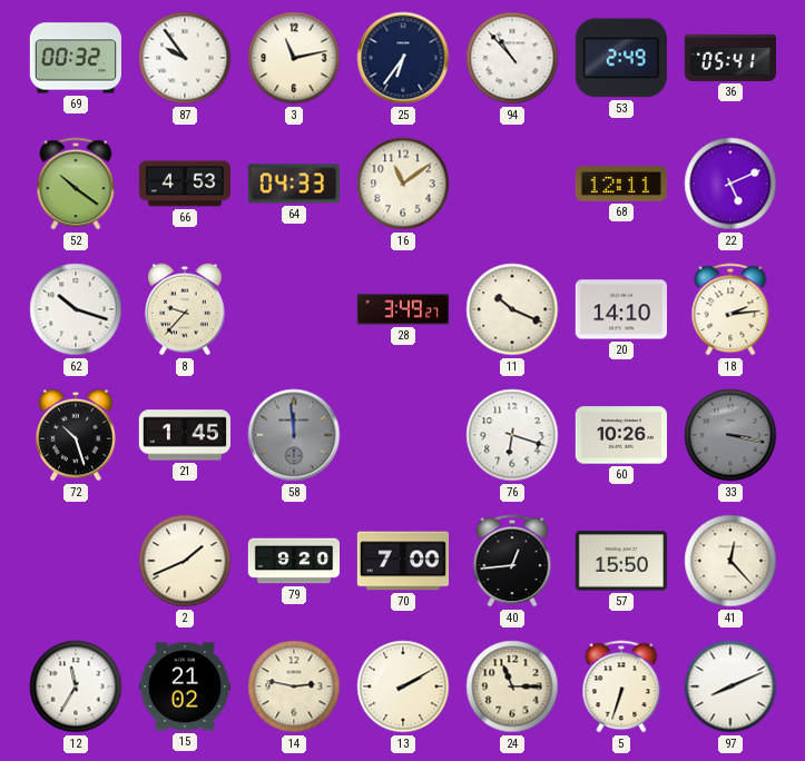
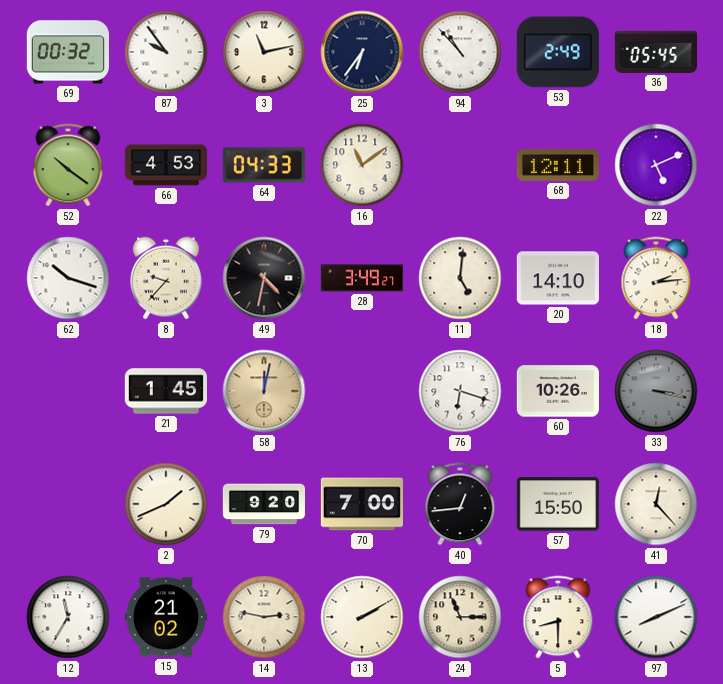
36: 05:41 -> 05:45
49: none -> 4:32
11: 10:19 -> 5:01
72: 10:27 -> none
58: 11:59 -> 12:02
58 dial: grey -> champagne
5: 6:33 -> 8:30
